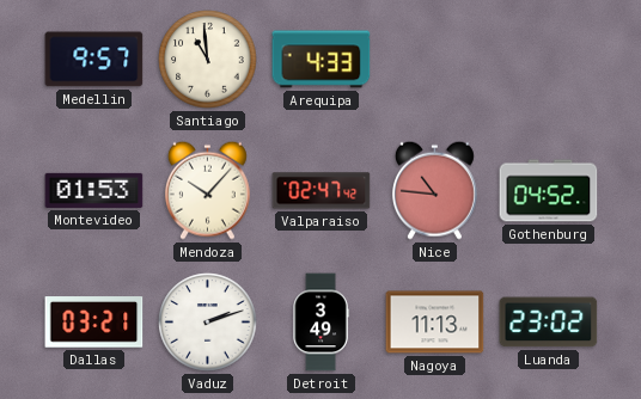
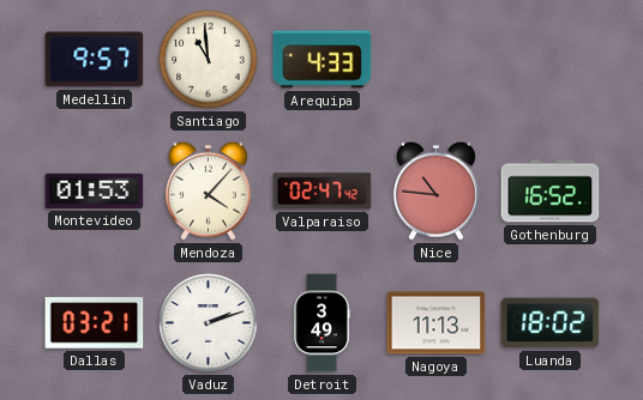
Mendoza: 10:07 -> 4:07
Gothenburg: 04:52 -> 16:52
Luanda: 23:02 -> 18:02
